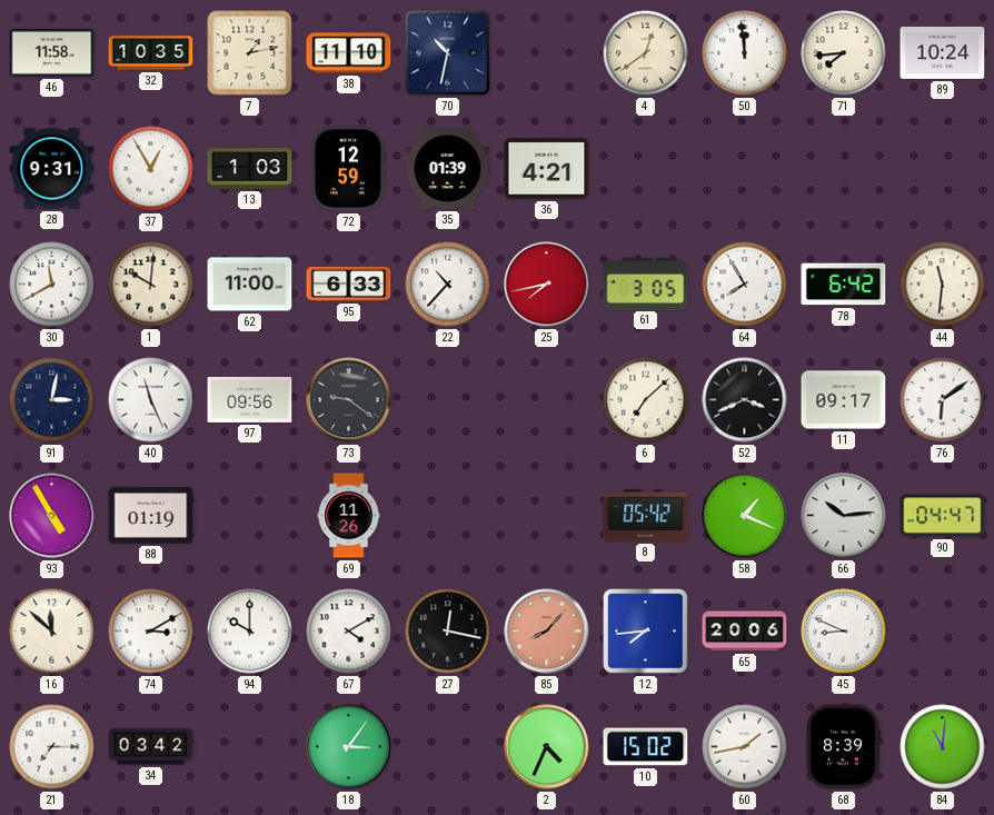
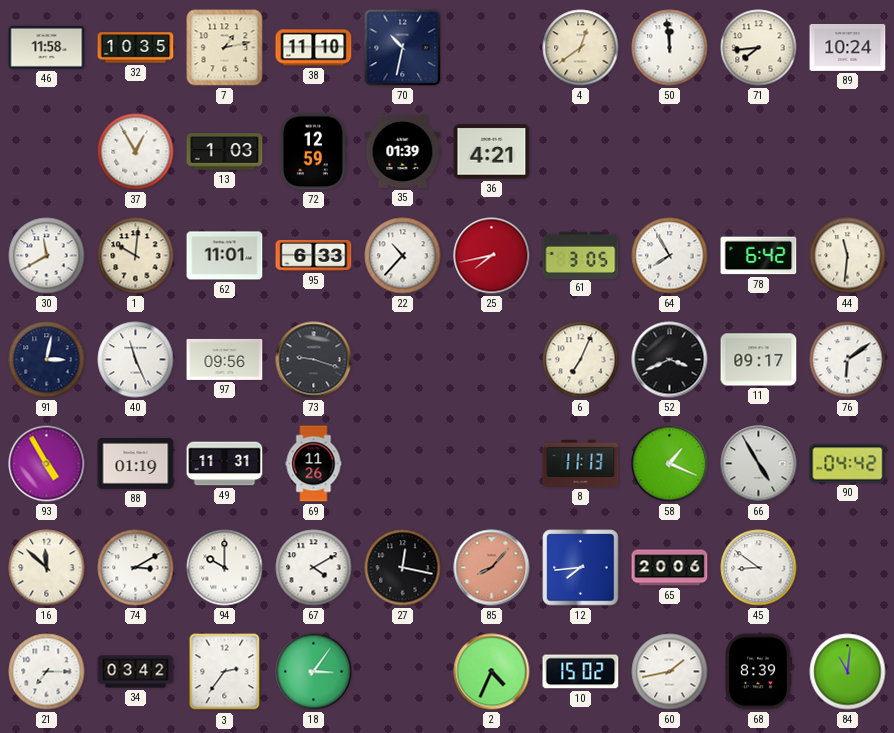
28: 9:31 -> none
62: 11:00 -> 11:01
73: 9:21 -> 9:18
6: 7:08 -> 7:04
49: none -> 11:31
8: 05:42 -> 11:13
66: 10:14 -> 4:55
90: 04:47 -> 04:42
45: 8:49 -> 8:51
3: none -> 2:36
